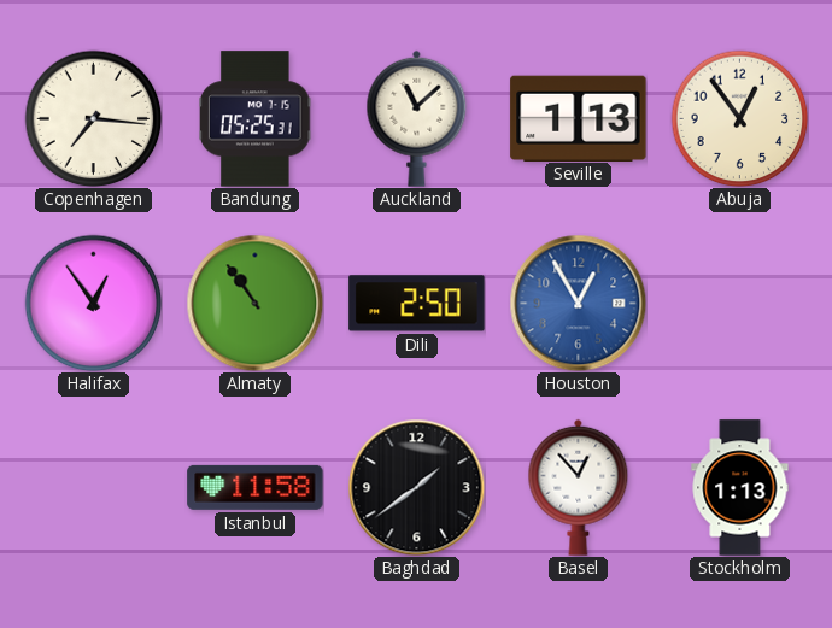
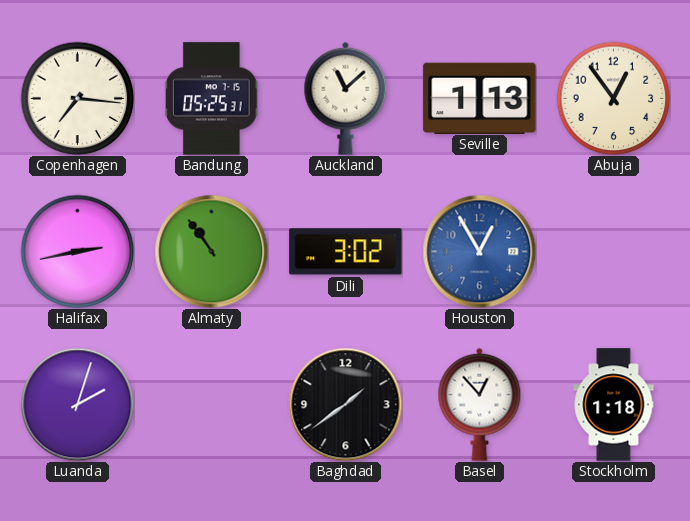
Halifax: 12:54 -> 2:43
Dili: 2:50 -> 3:02
Luanda: none -> 2:03
Istanbul: 11:58 -> none
Stockholm: 1:13 -> 1:18
